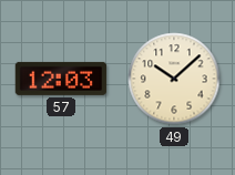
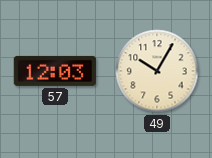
49: 10:08 -> 10:05
